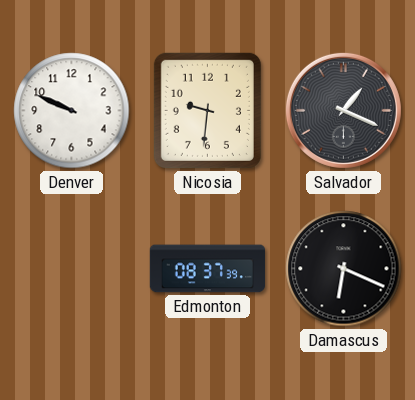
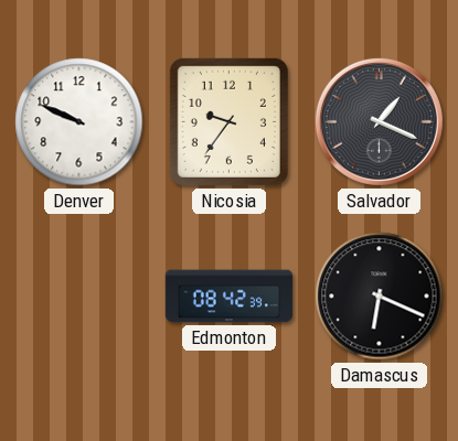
Nicosia: 9:31 -> 9:36
Edmonton: 08:37 -> 08:42
